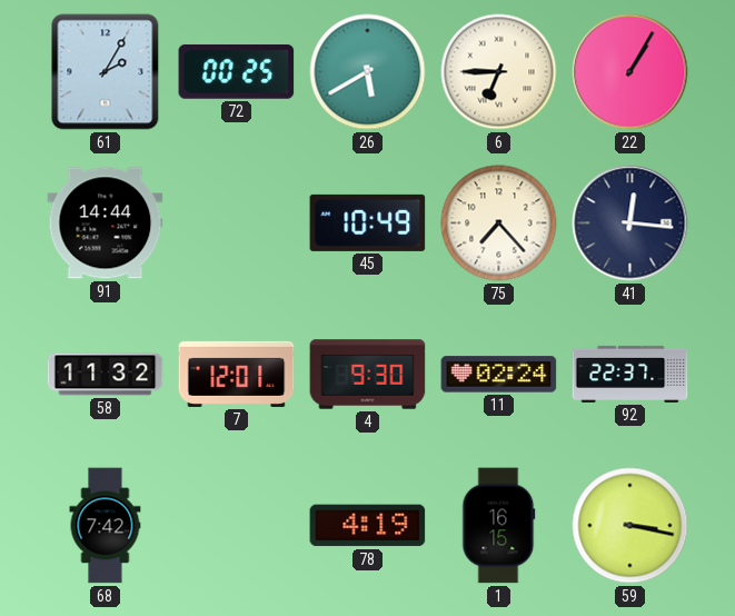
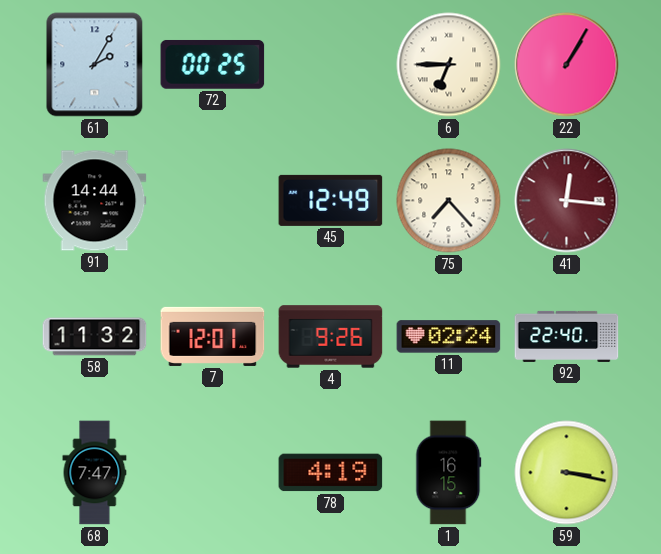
26: 5:40 -> none
45: 10:49 -> 12:49
41 dial: navy -> burgundy
4: 9:30 -> 9:26
92: 22:37 -> 22:40
68: 7:42 -> 7:47
